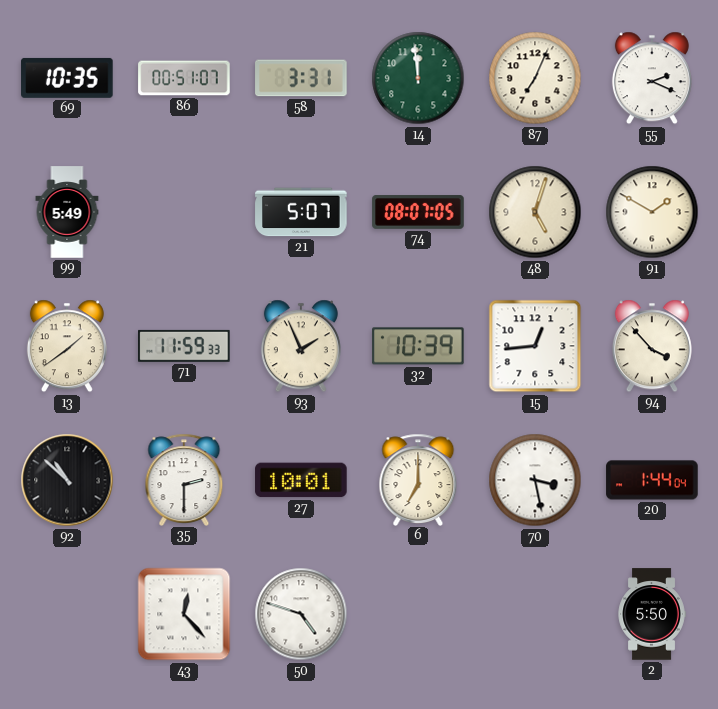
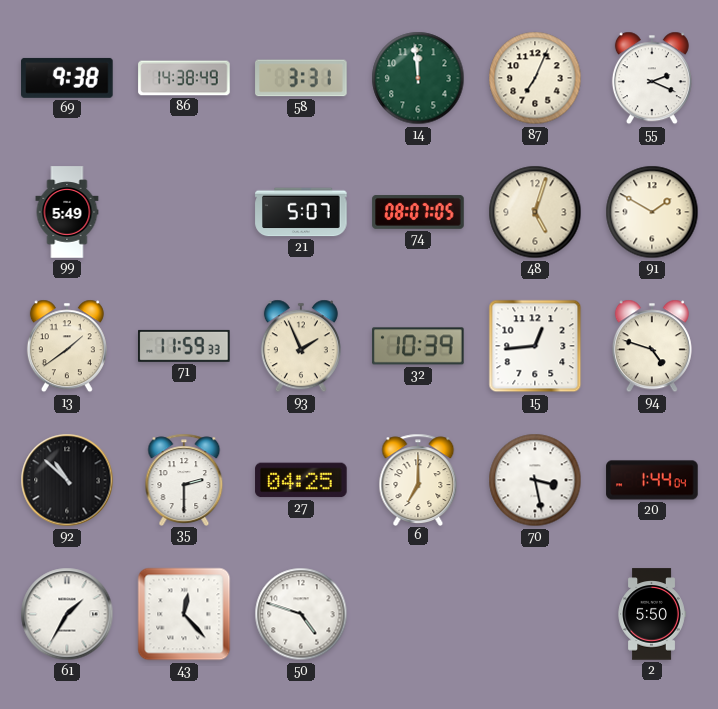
69: 10:35 -> 9:38
86: 00:51 -> 14:38
94: 3:53 -> 4:48
27: 10:01 -> 04:25
61: none -> 1:35
